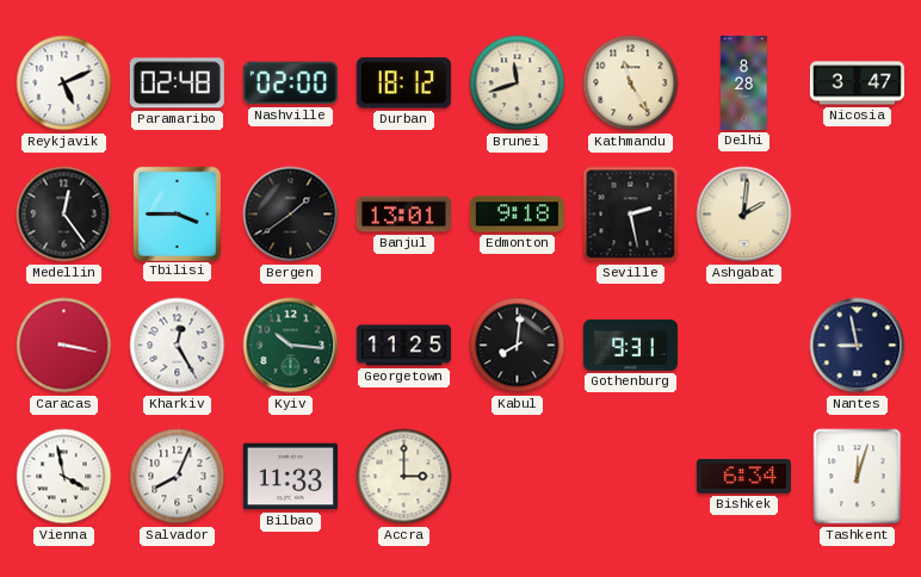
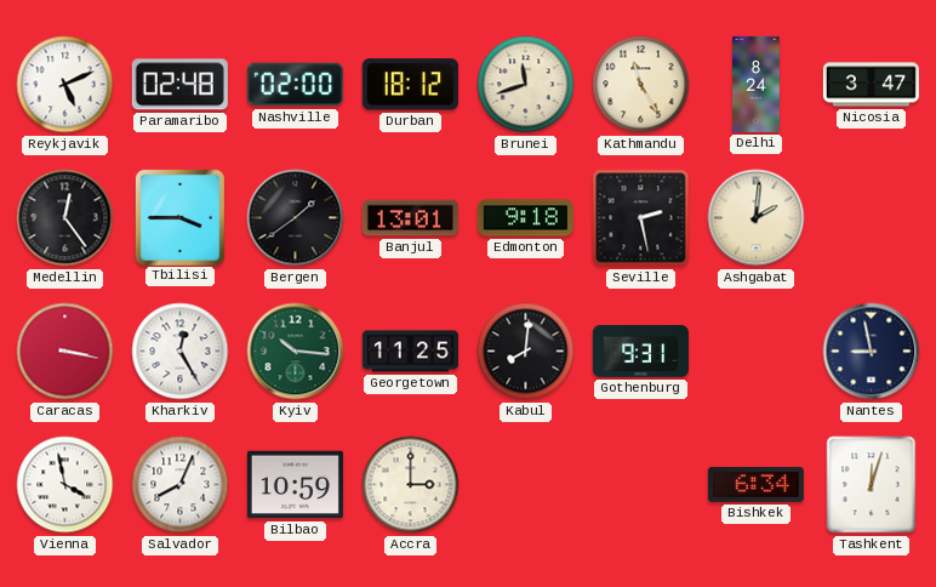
Delhi: 8:28 -> 8:24
Bilbao: 11:33 -> 10:59
